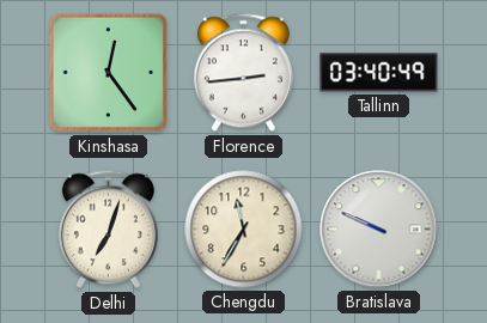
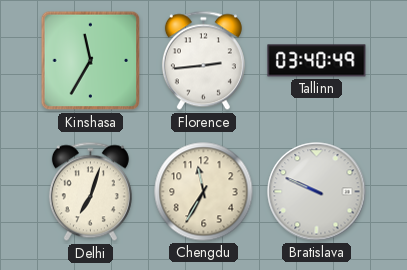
Kinshasa: 12:24 -> 11:35
